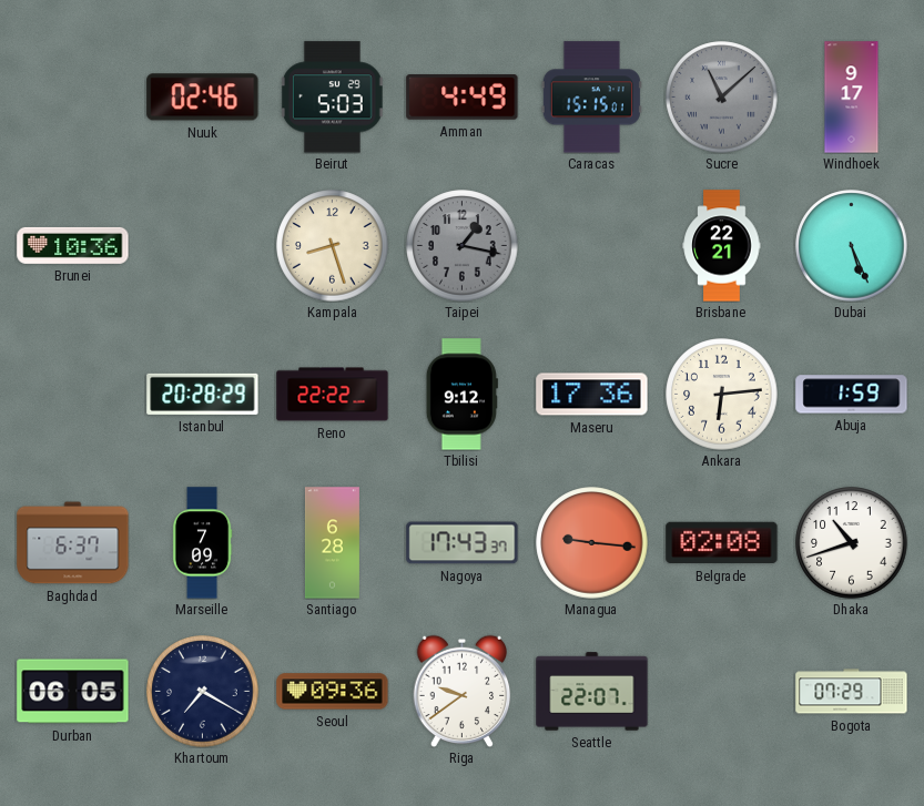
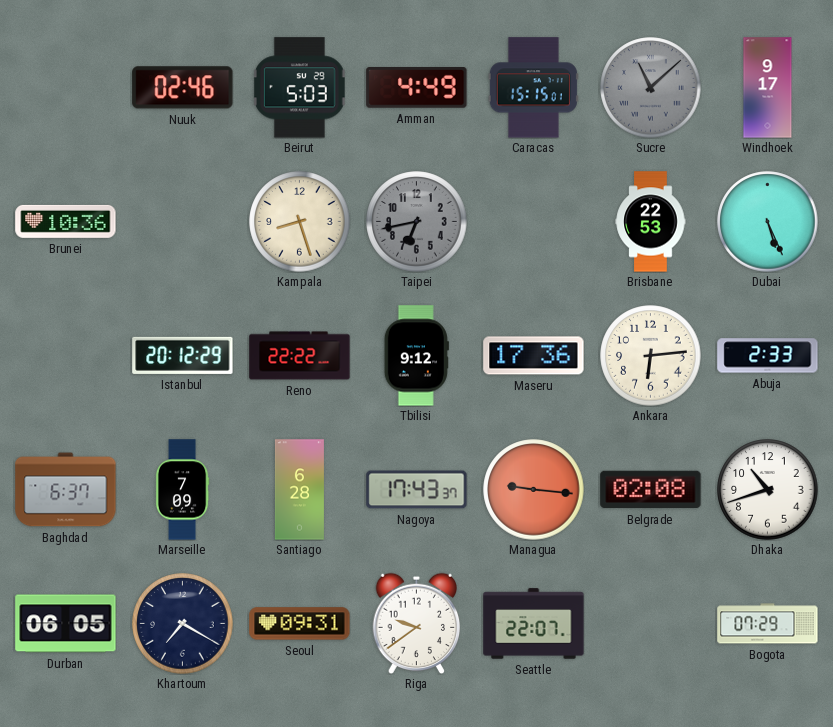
Taipei: 1:17 -> 6:43
Brisbane: 22:21 -> 22:53
Istanbul: 20:28 -> 20:12
Abuja: 1:59 -> 2:33
Seoul: 09:36 -> 09:31
